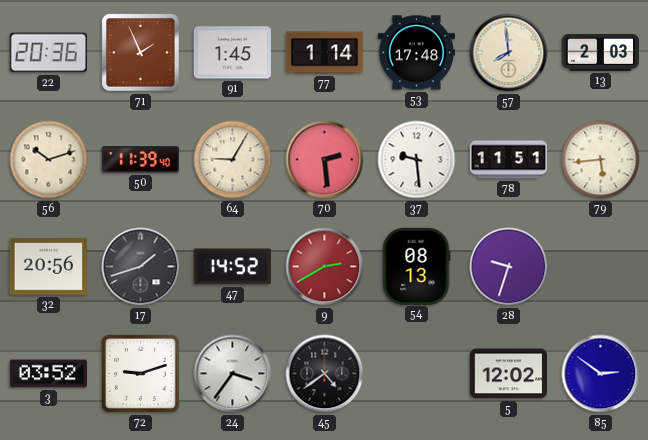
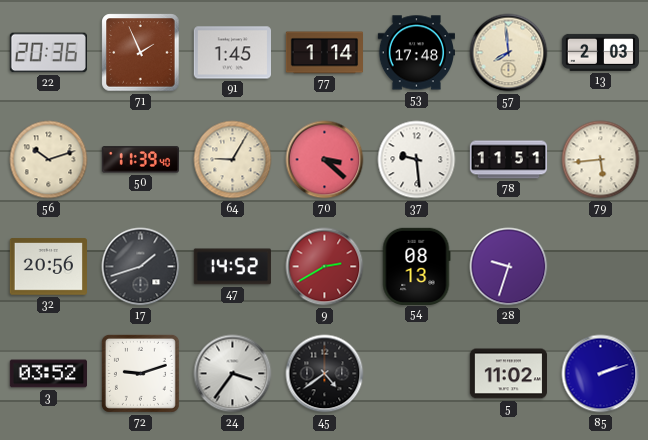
70: 2:29 -> 3:22
5: 12:02 -> 11:02
85: 2:51 -> 2:12
